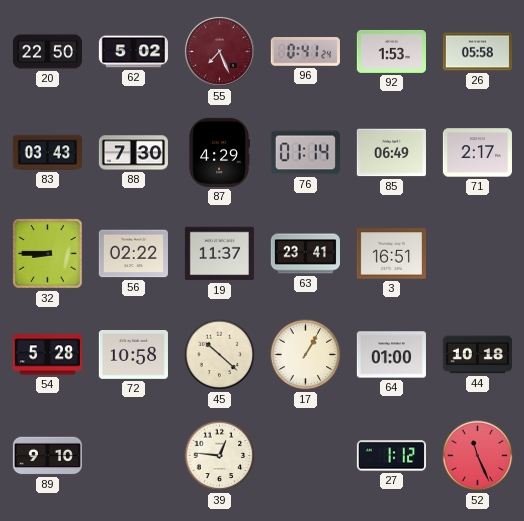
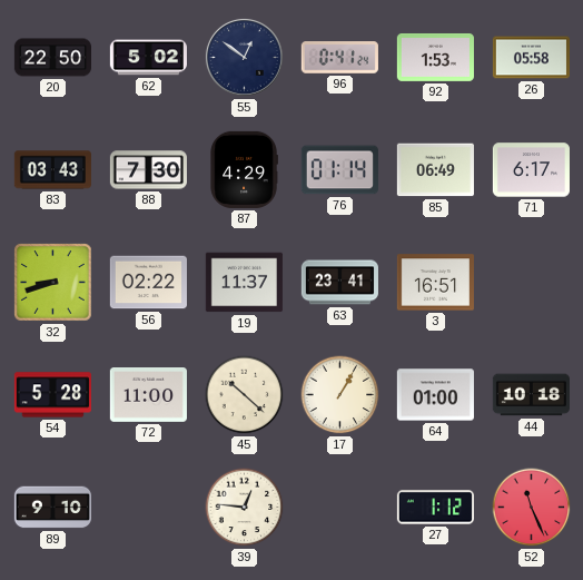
55: 7:26 -> 12:51
55 dial: burgundy -> navy
71: 2:17 -> 6:17
32: 8:45 -> 8:42
72: 10:58 -> 11:00
